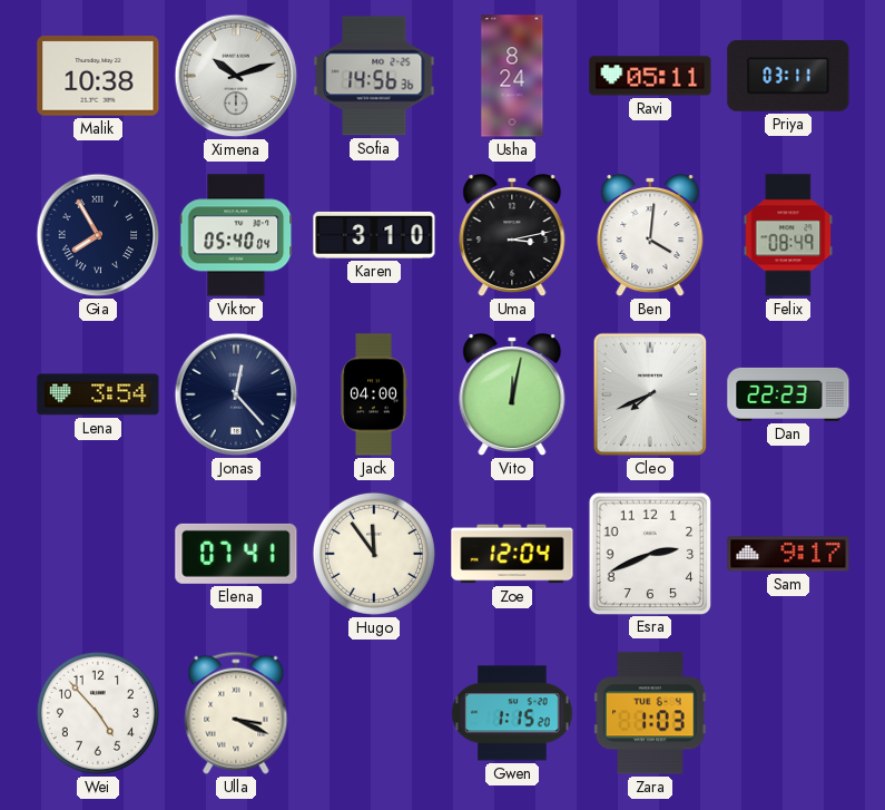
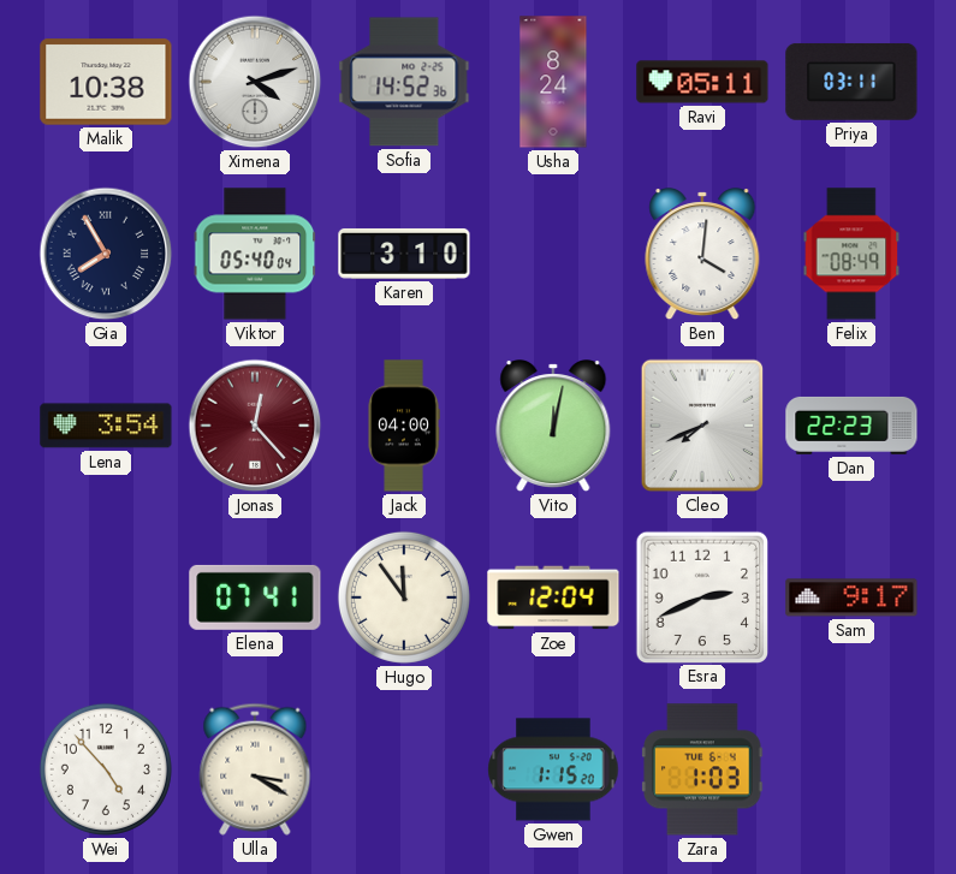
Ximena: 10:12 -> 4:12
Sofia: 14:56 -> 14:52
Uma: 3:13 -> none
Jonas dial: navy -> burgundy
Ulla: 3:19 -> 3:20
